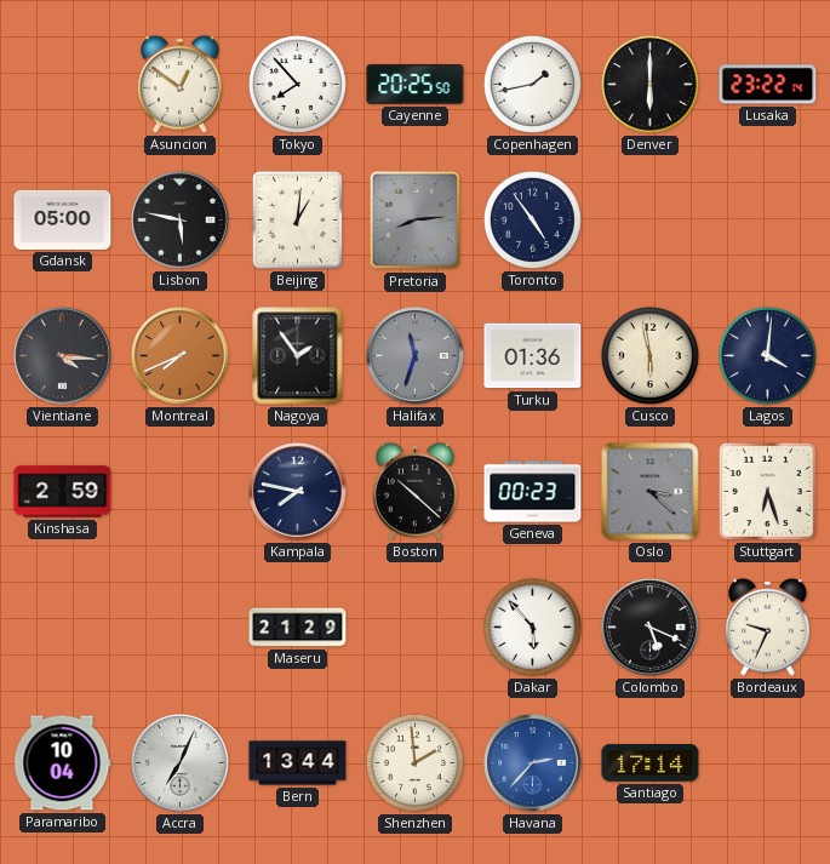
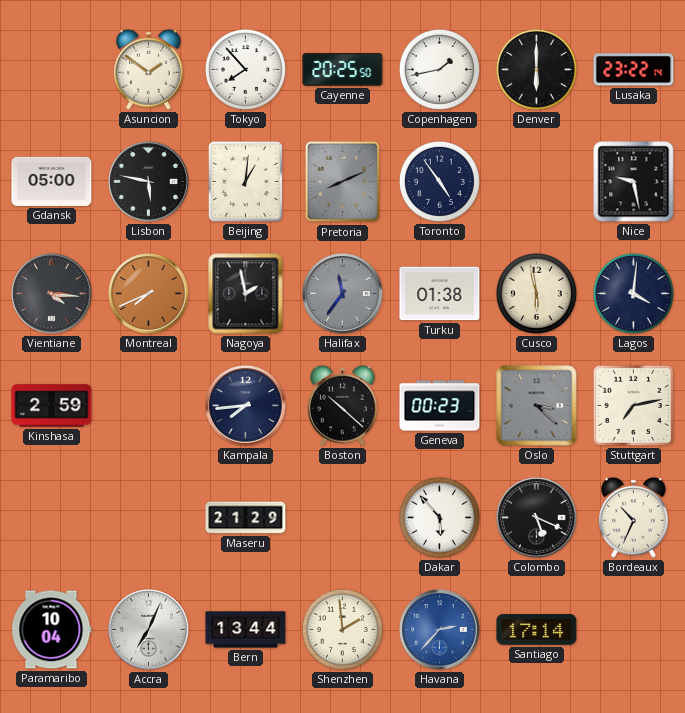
Asuncion: 12:51 -> 1:51
Pretoria: 8:14 -> 8:11
Nice: none -> 9:28
Nagoya: 1:54 -> 1:58
Halifax: 11:33 -> 11:36
Turku: 01:36 -> 01:38
Kampala: 7:47 -> 7:44
Stuttgart: 6:27 -> 7:13
Bordeaux: 9:34 -> 10:34
